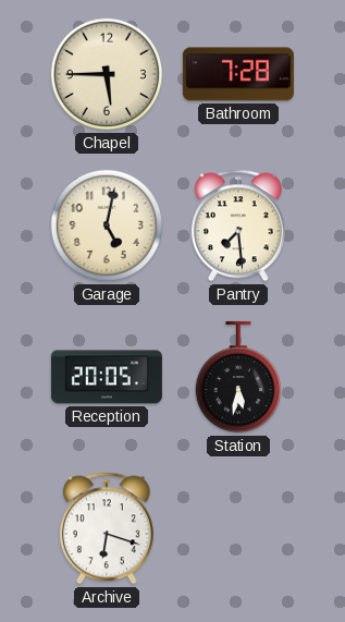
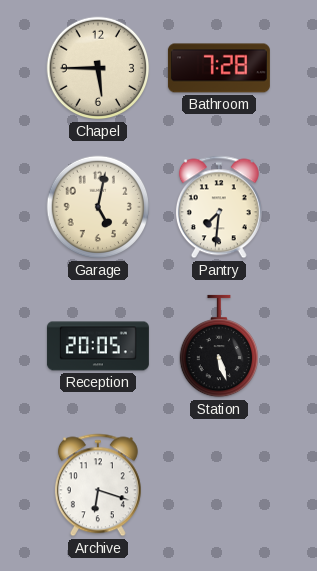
Pantry: 7:29 -> 7:31
Station: 5:32 -> 5:27
